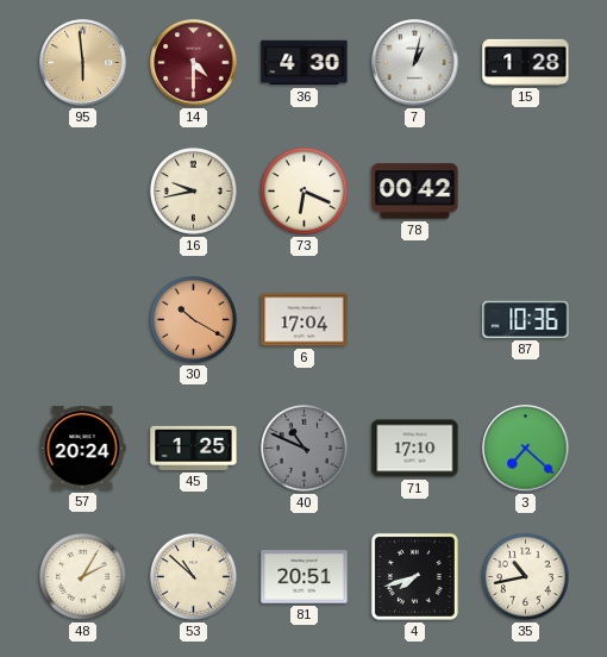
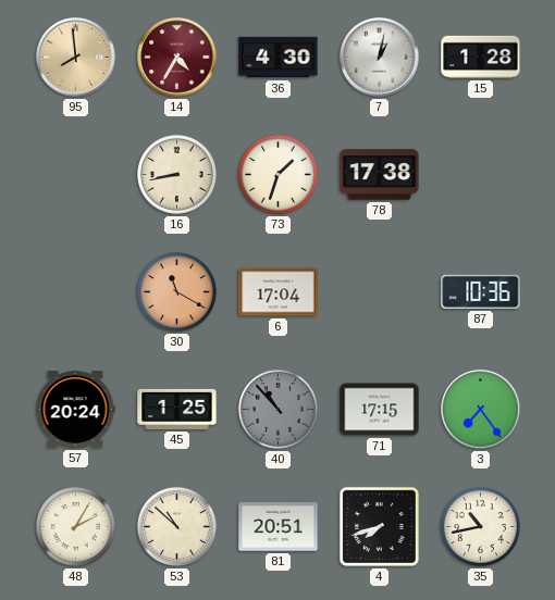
95: 5:59 -> 7:59
14: 4:30 -> 4:35
16: 9:43 -> 8:43
73: 6:19 -> 1:33
78: 00:42 -> 17:38
30: 10:20 -> 11:20
40: 10:49 -> 10:53
71: 17:10 -> 17:15
3: 7:22 -> 7:24
